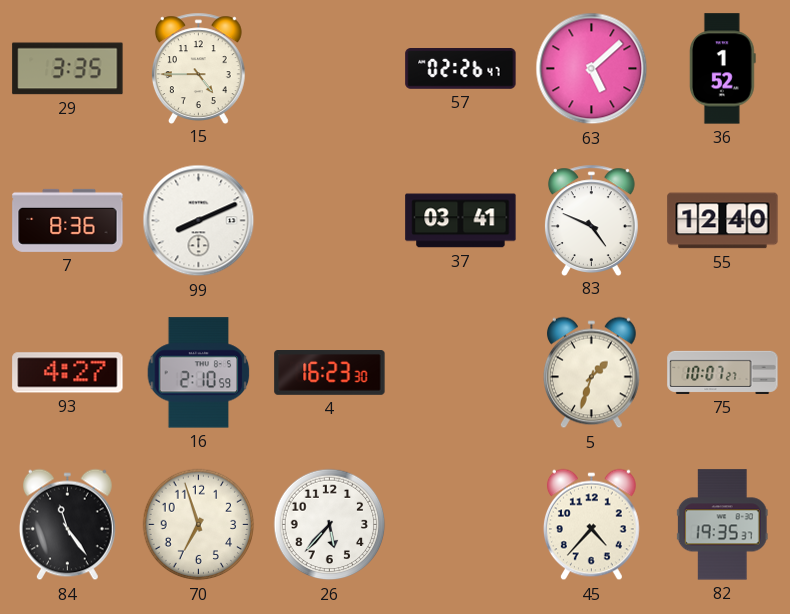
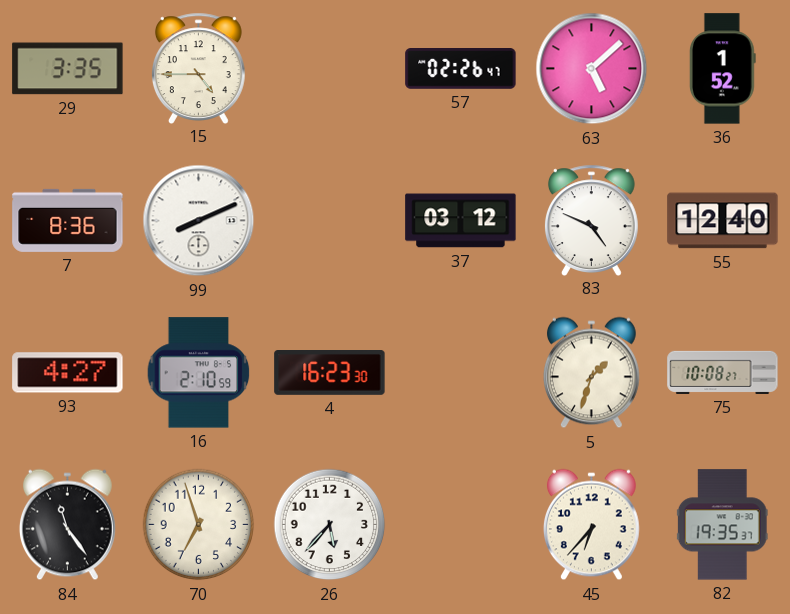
37: 03:41 -> 03:12
75: 10:07 -> 10:08
45: 4:37 -> 6:37
